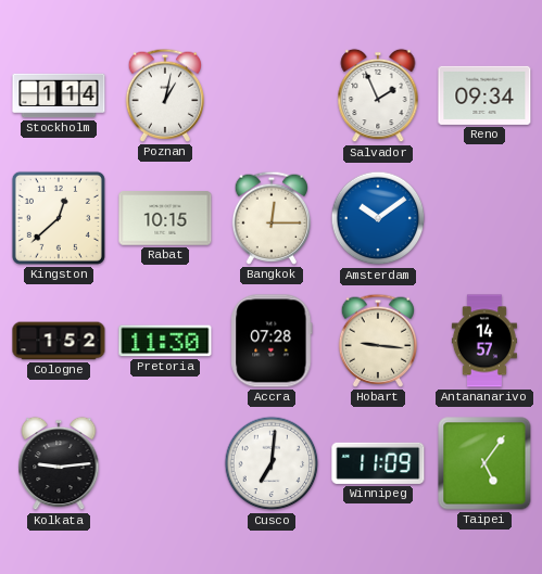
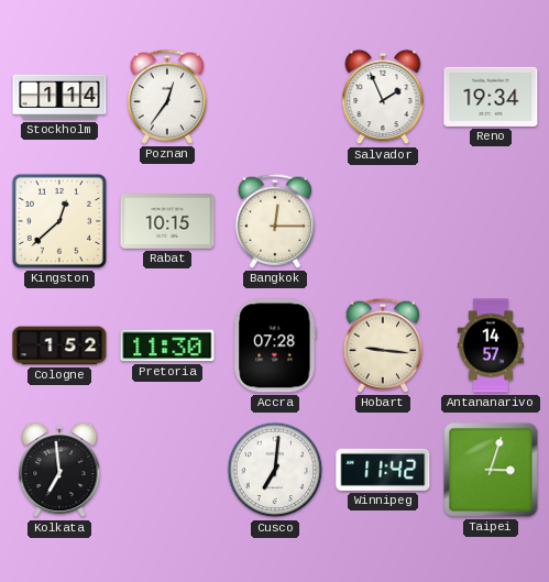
Poznan: 1:02 -> 12:36
Reno: 09:34 -> 19:34
Amsterdam: 10:09 -> none
Kolkata: 9:14 -> 6:59
Winnipeg: 11:09 -> 11:42
Taipei: 5:06 -> 3:03
